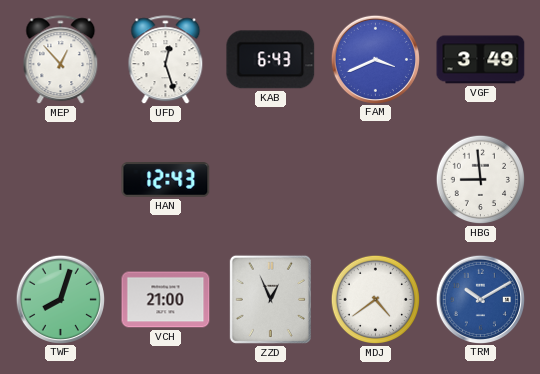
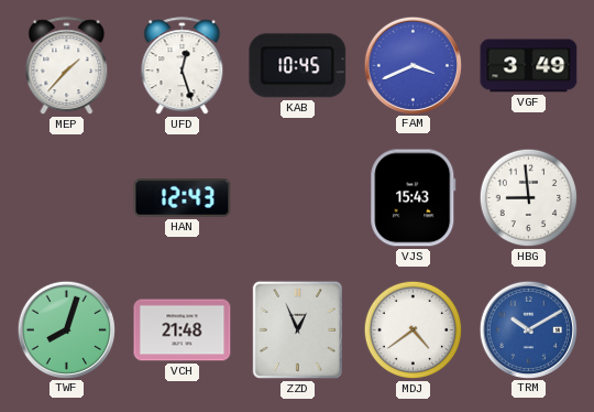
MEP: 12:53 -> 1:37
KAB: 6:43 -> 10:45
VJS: none -> 15:43
VCH: 21:00 -> 21:48
